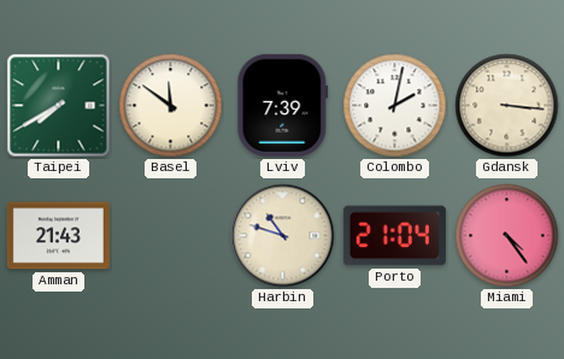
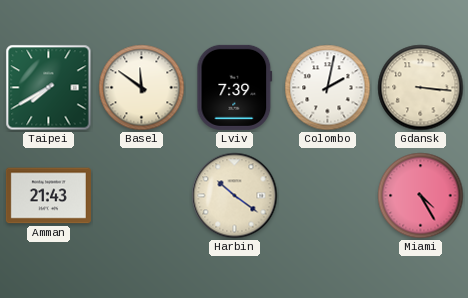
Harbin: 10:48 -> 10:21
Porto: 21:04 -> none
Miami: 4:24 -> 4:25
